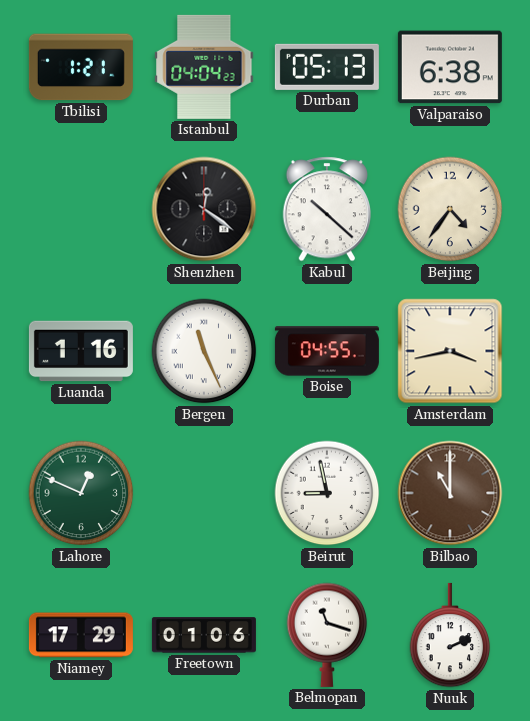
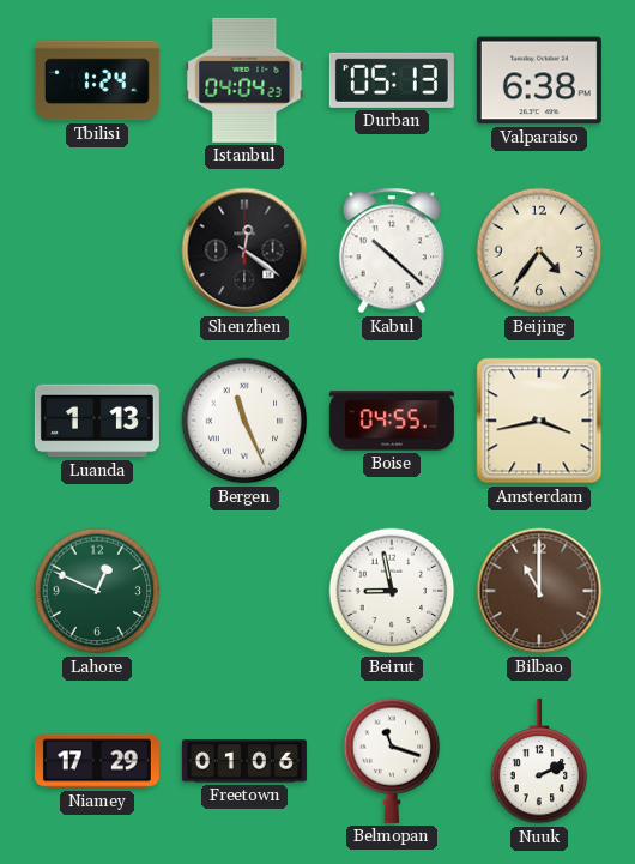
Tbilisi: 1:21 -> 1:24
Luanda: 1:16 -> 1:13
